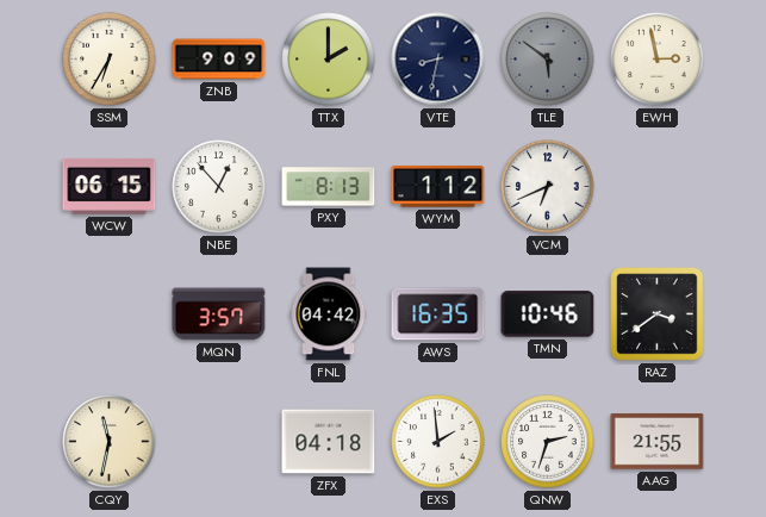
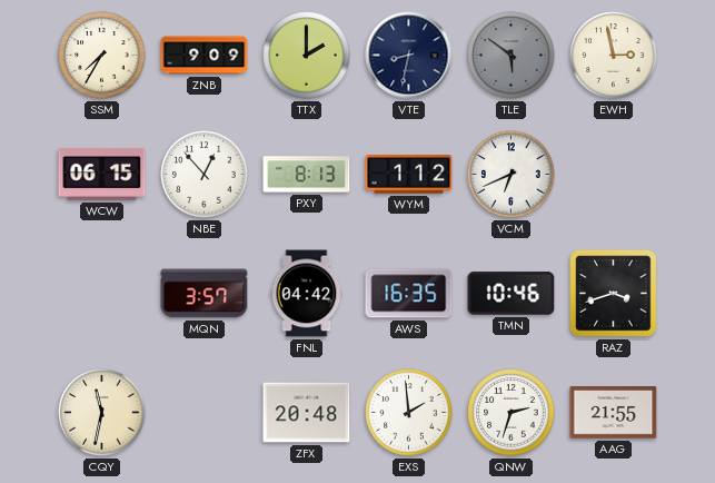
SSM: 6:35 -> 7:35
RAZ: 3:39 -> 3:42
ZFX: 04:18 -> 20:48
